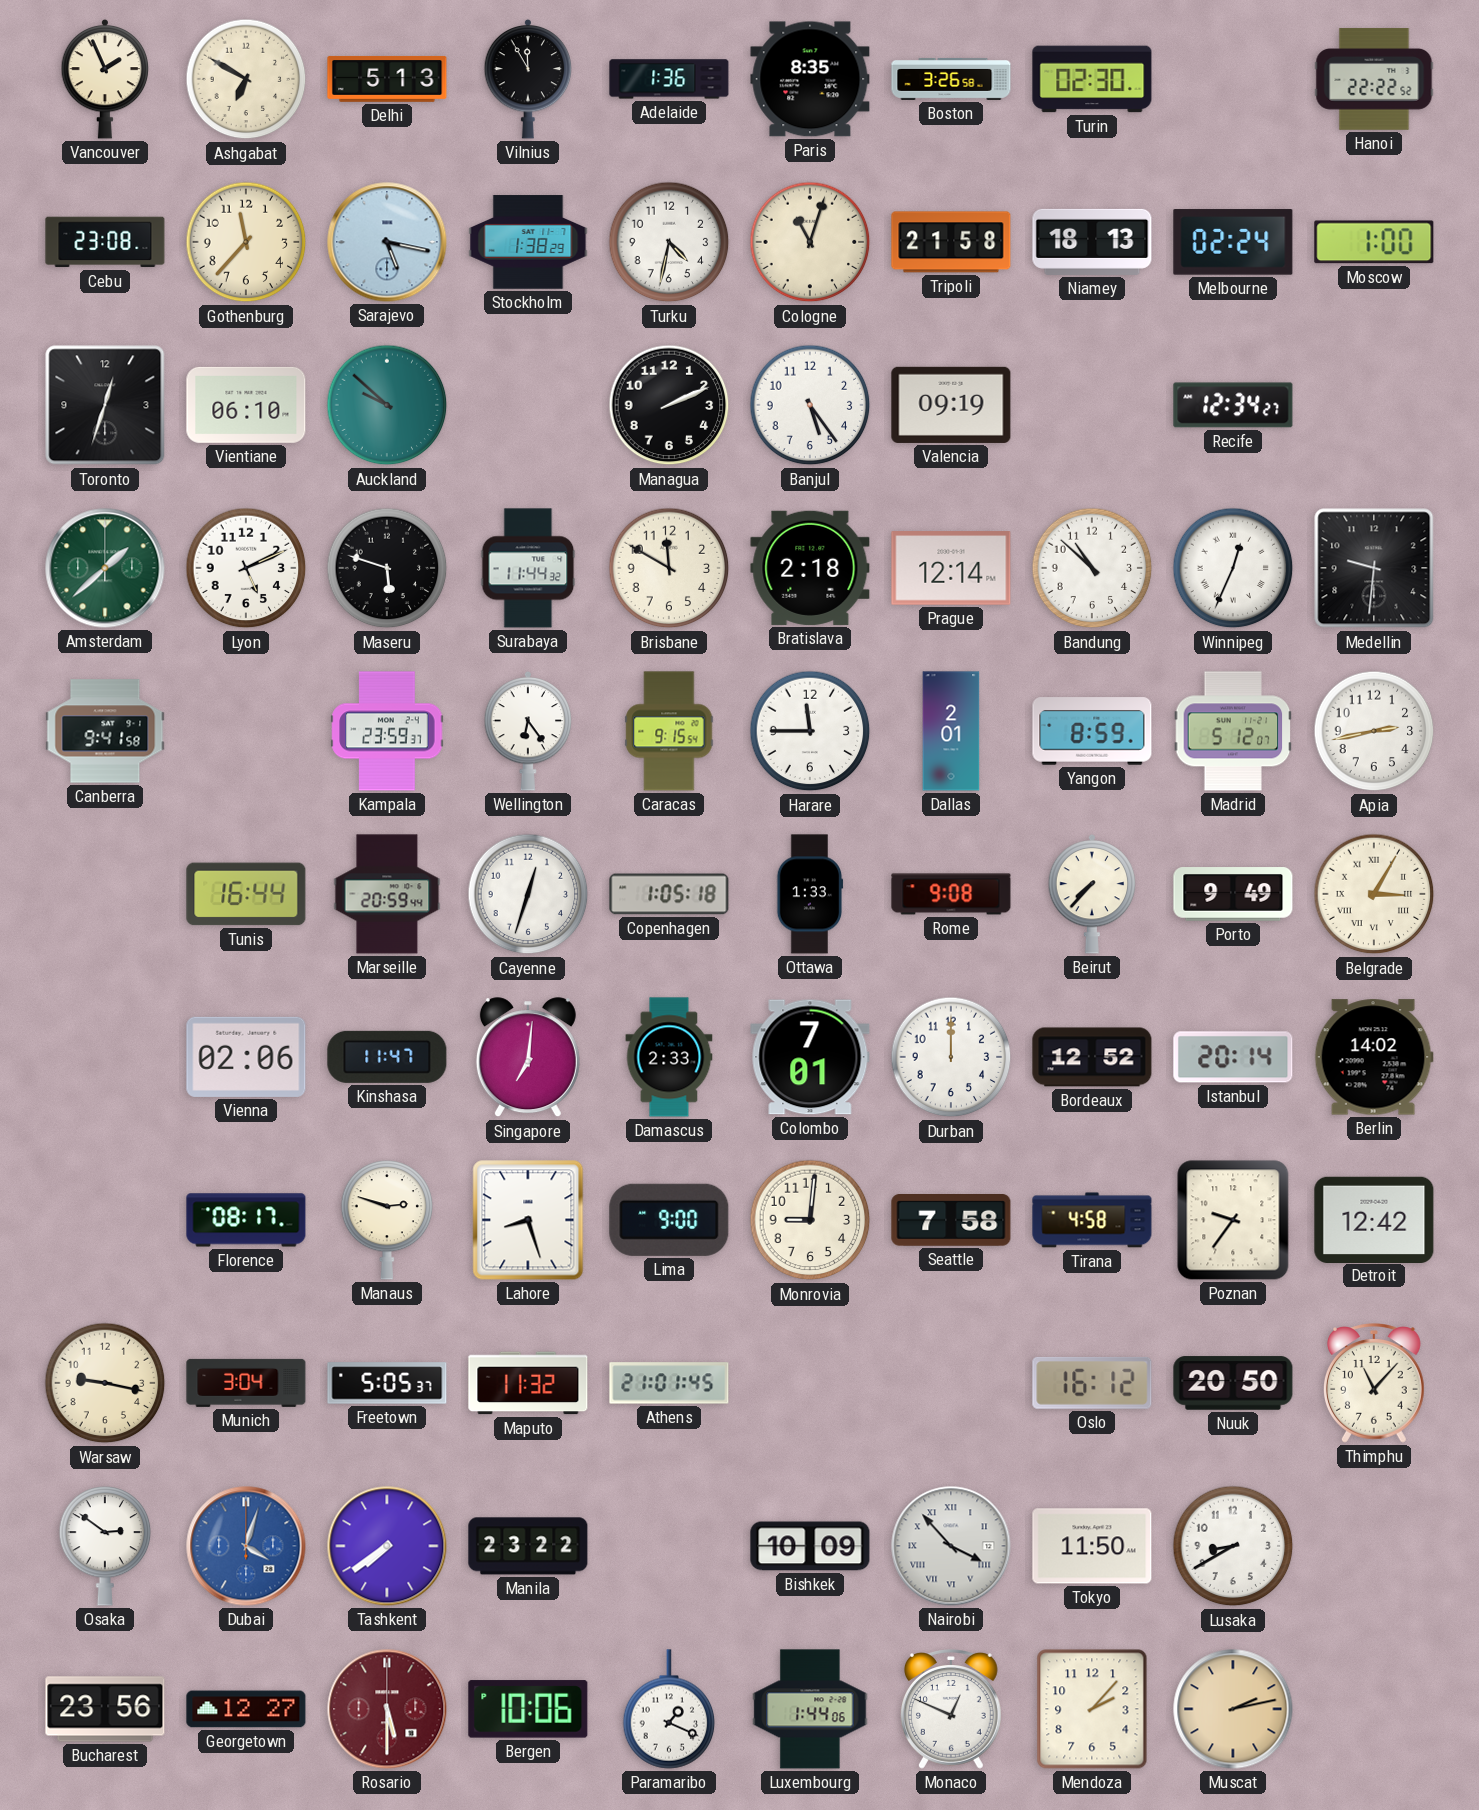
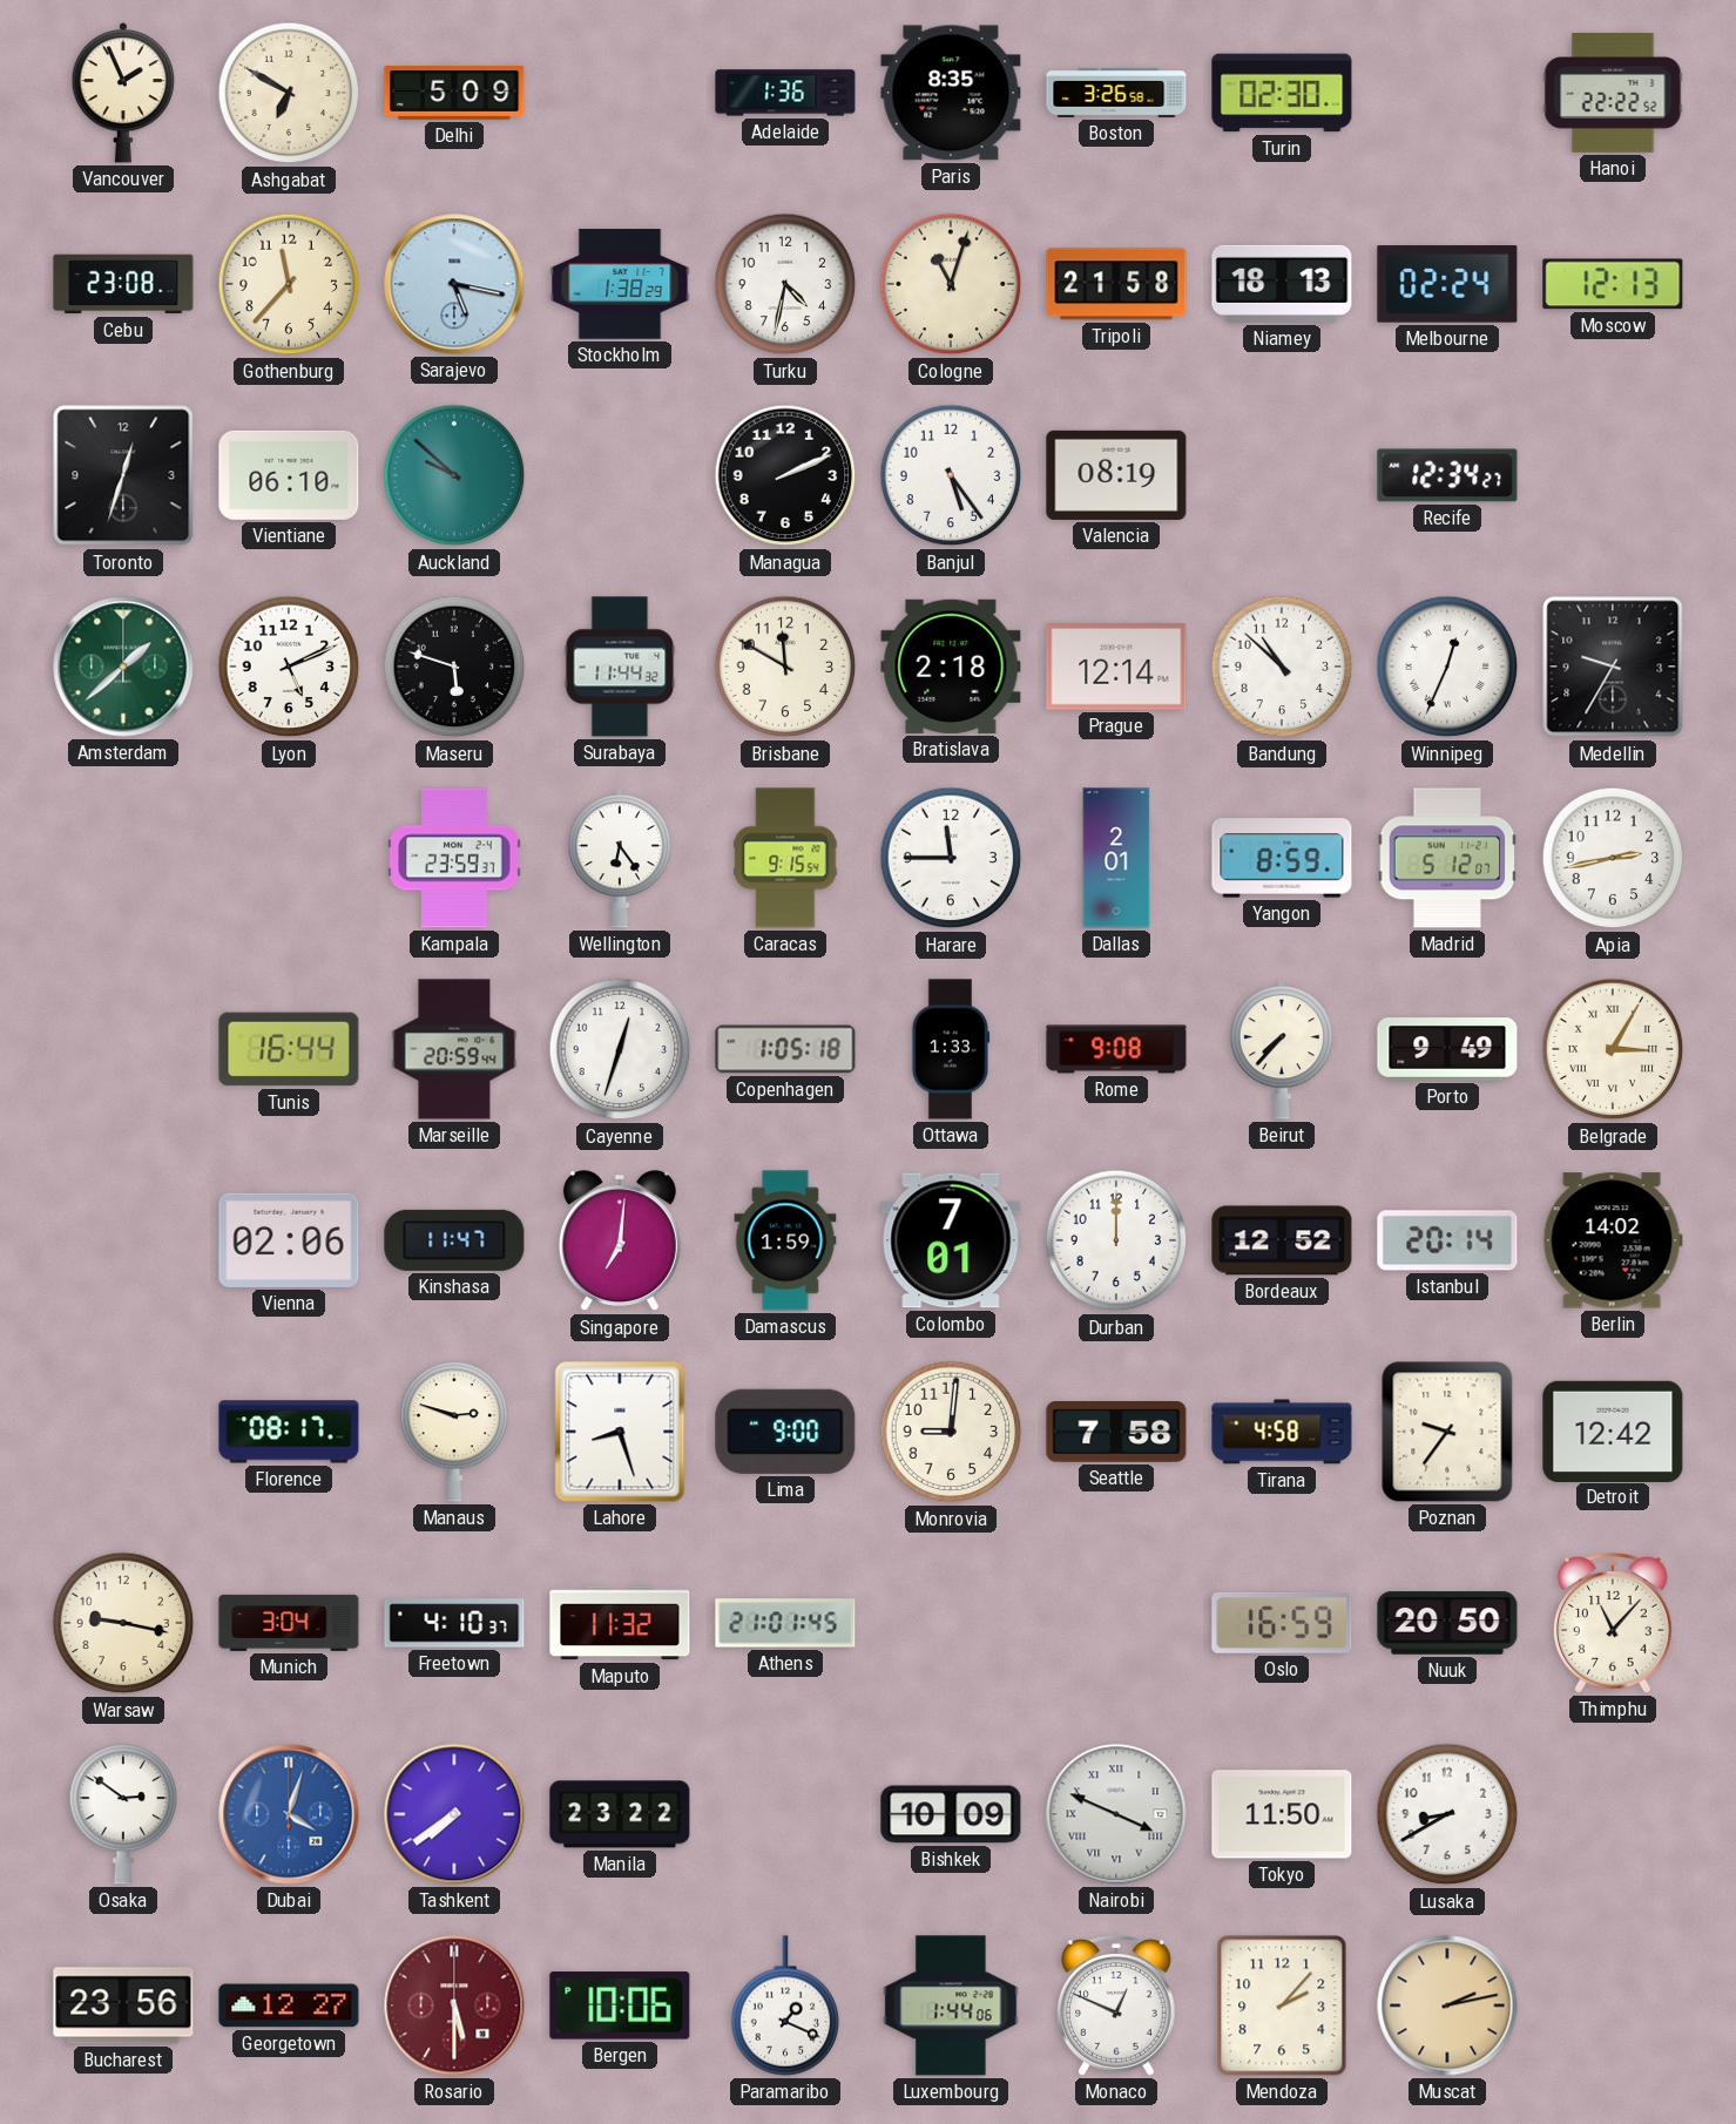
Delhi: 5:13 -> 5:09
Vilnius: 11:55 -> none
Moscow: 1:00 -> 12:13
Valencia: 09:19 -> 08:19
Medellin: 9:31 -> 9:35
Canberra: 9:41 -> none
Damascus: 2:33 -> 1:59
Freetown: 5:05 -> 4:10
Oslo: 16:12 -> 16:59
Nairobi: 3:53 -> 3:49
